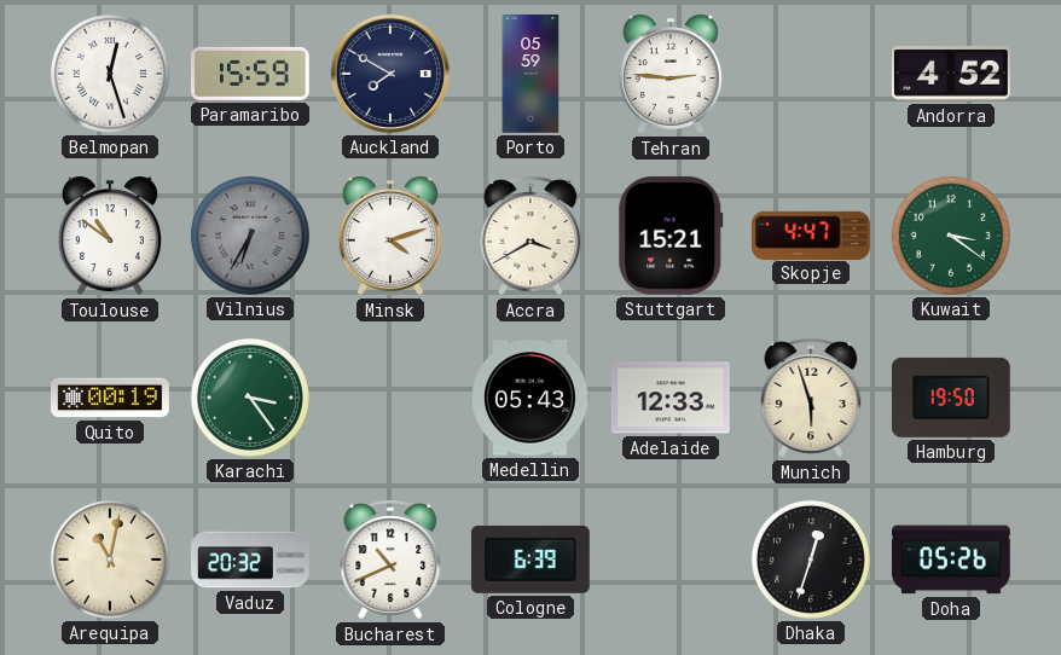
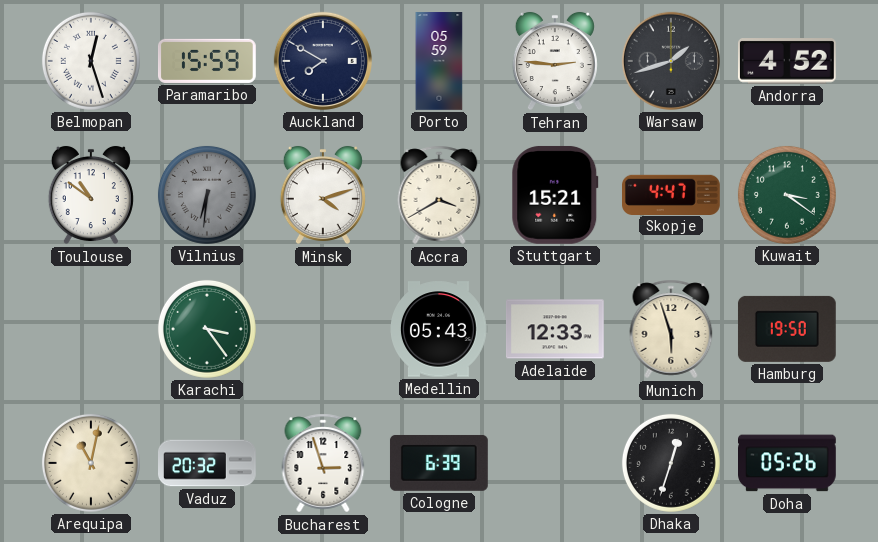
Warsaw: none -> 1:42
Vilnius: 6:35 -> 6:31
Quito: 00:19 -> none
Bucharest: 10:41 -> 2:57
